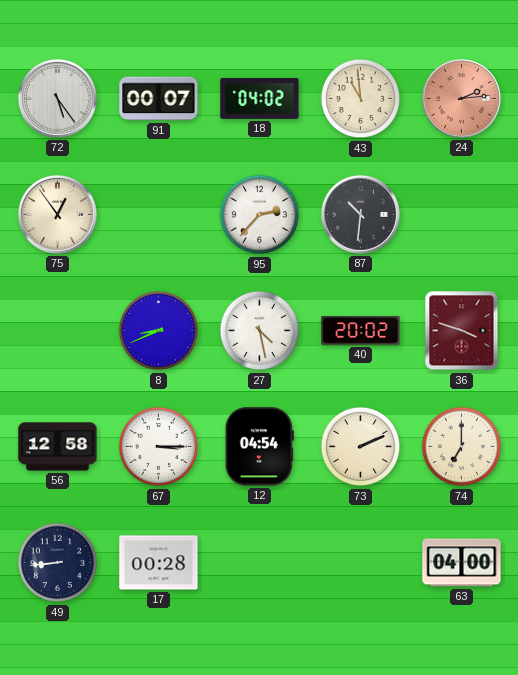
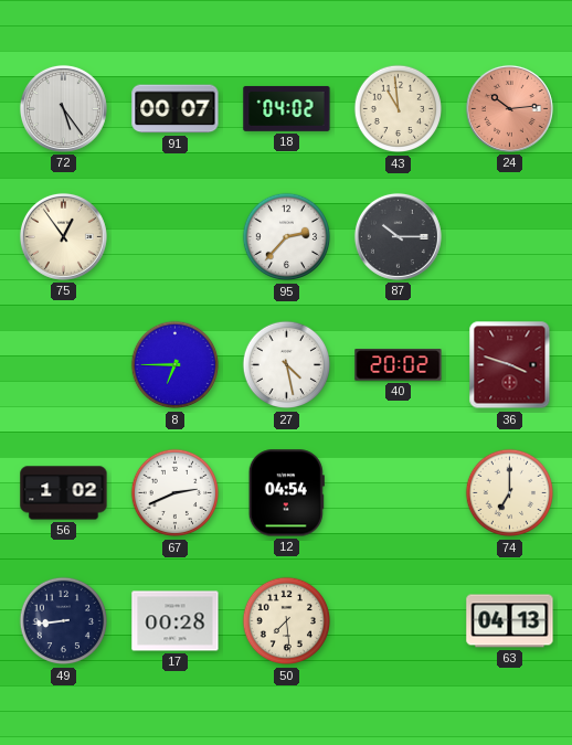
24: 2:14 -> 10:14
87: 10:31 -> 10:15
8: 8:41 -> 6:45
56: 12:58 -> 1:02
67: 3:15 -> 2:41
73: 2:11 -> none
50: none -> 7:29
63: 04:00 -> 04:13
